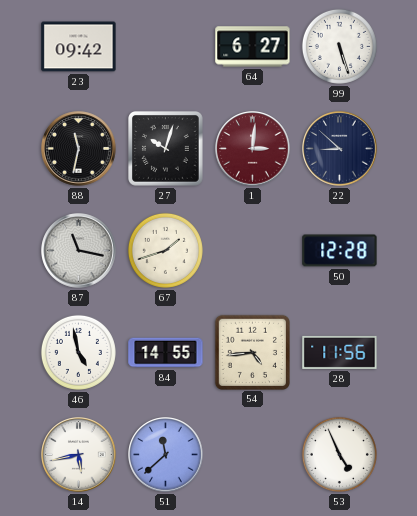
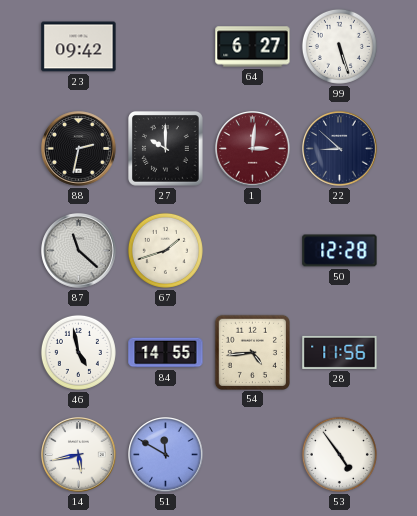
88: 11:32 -> 2:32
27: 10:03 -> 10:00
87: 11:17 -> 11:22
51: 11:38 -> 11:50
53: 4:56 -> 4:54
